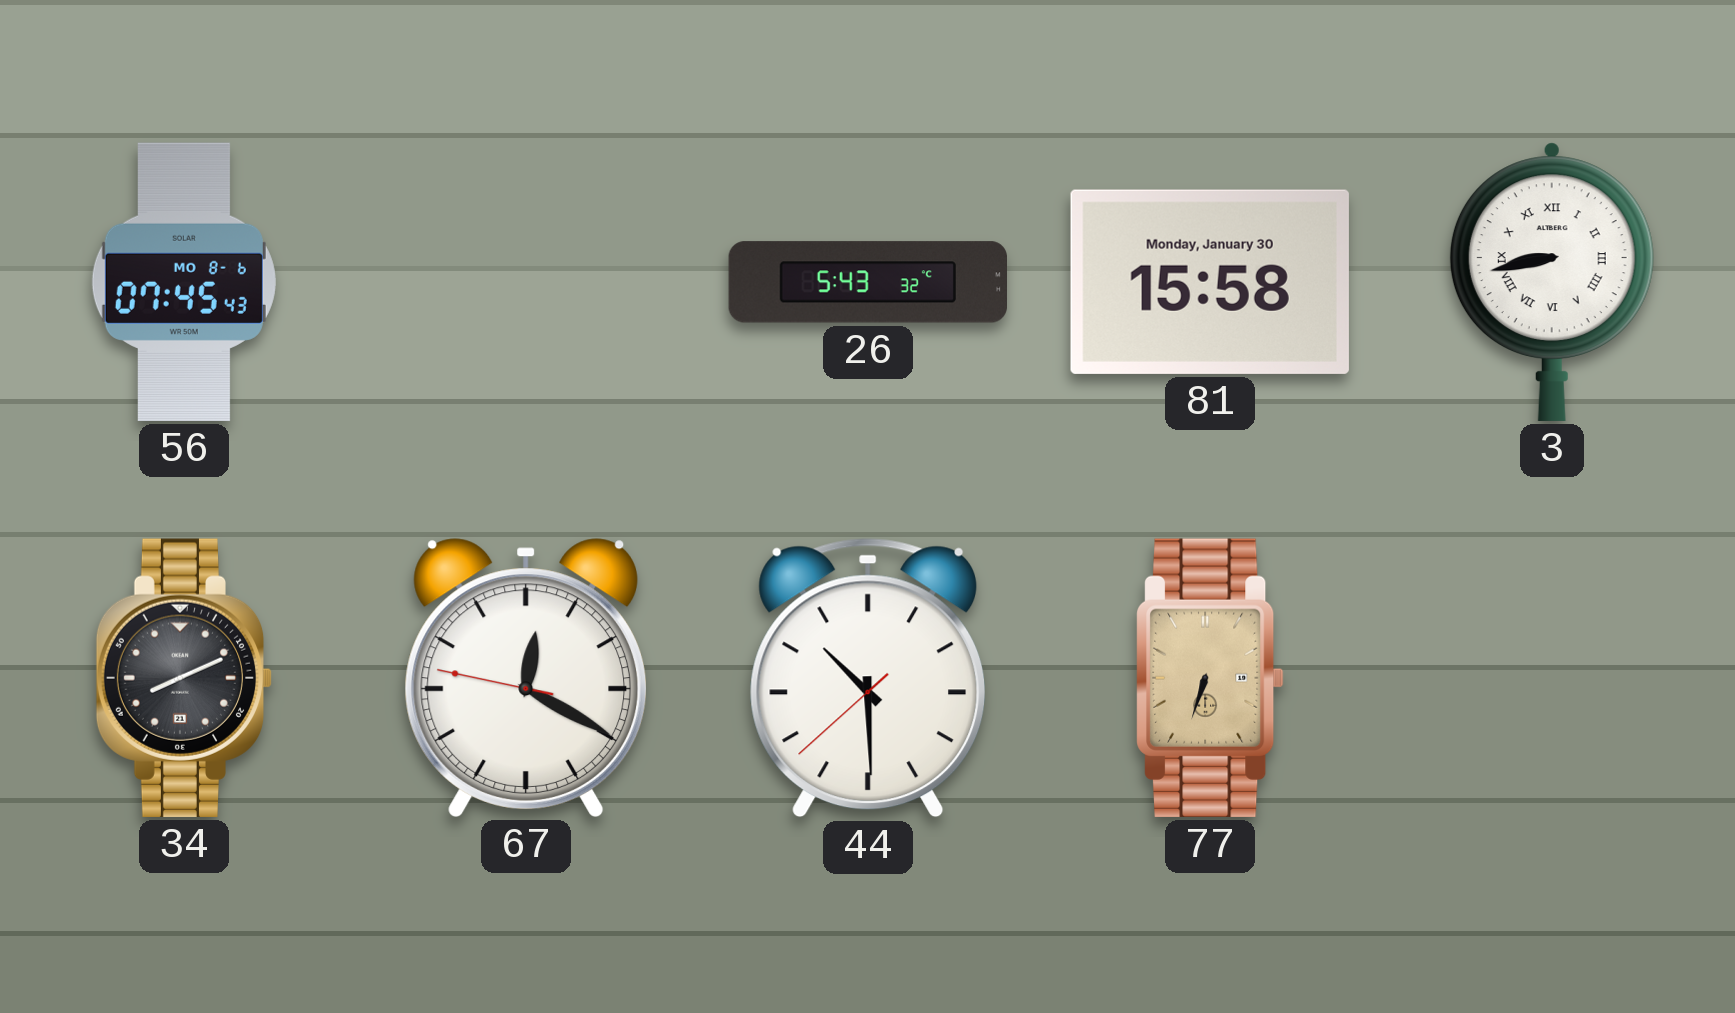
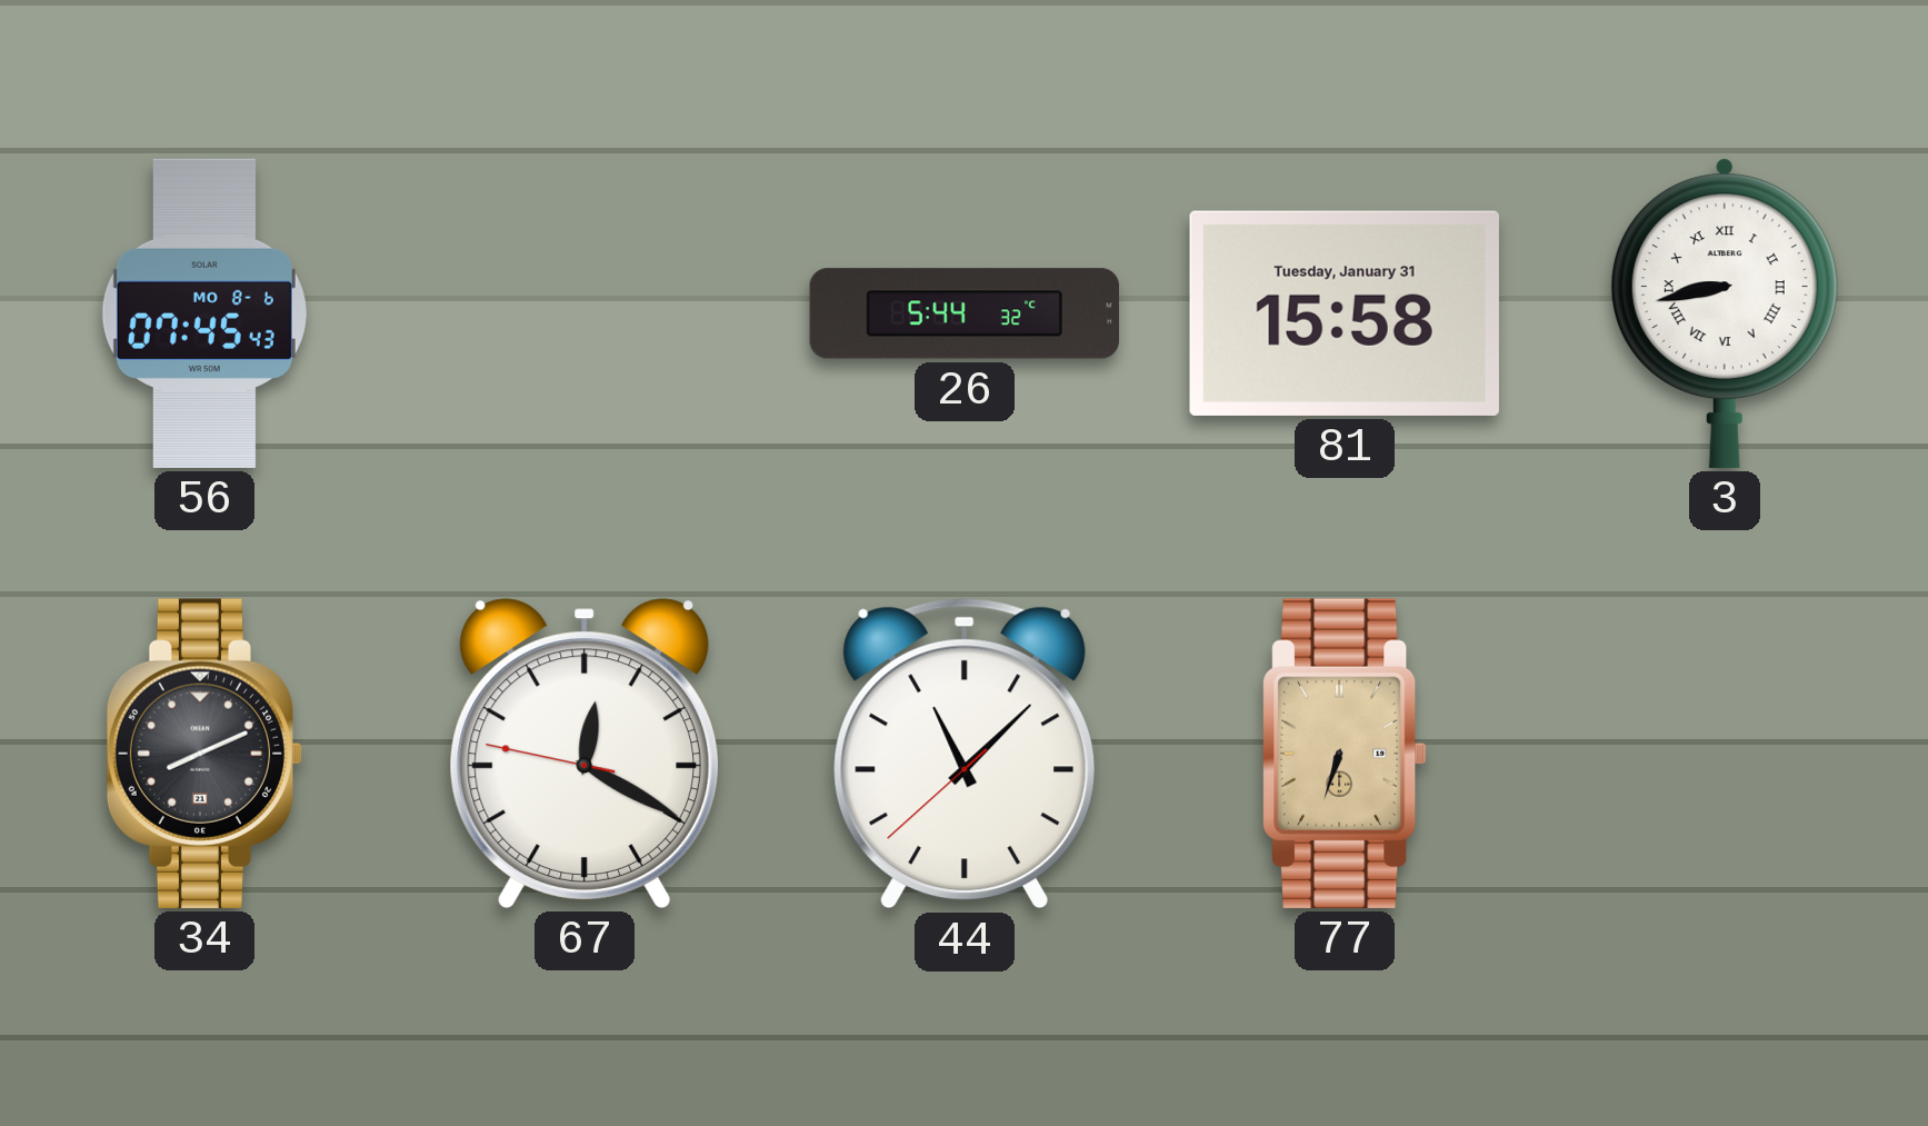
26: 5:43 -> 5:44
81 date: Monday, January 30 -> Tuesday, January 31
44: 10:29 -> 11:07
